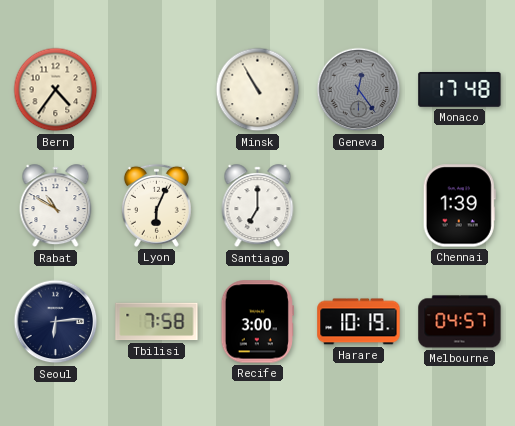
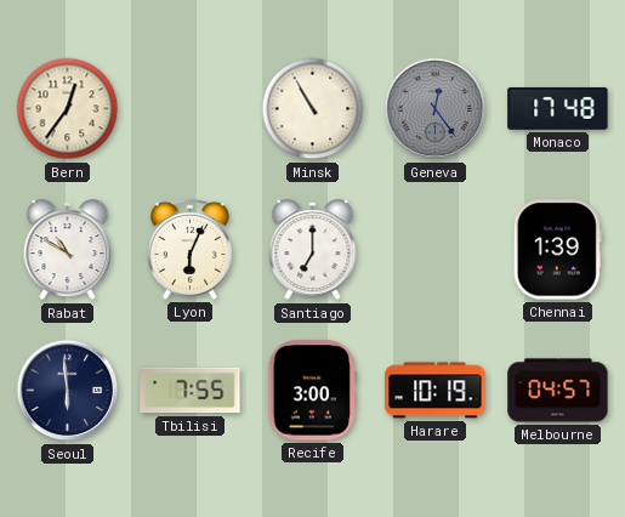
Bern: 4:36 -> 12:36
Seoul: 6:14 -> 5:59
Tbilisi: 7:58 -> 7:55
